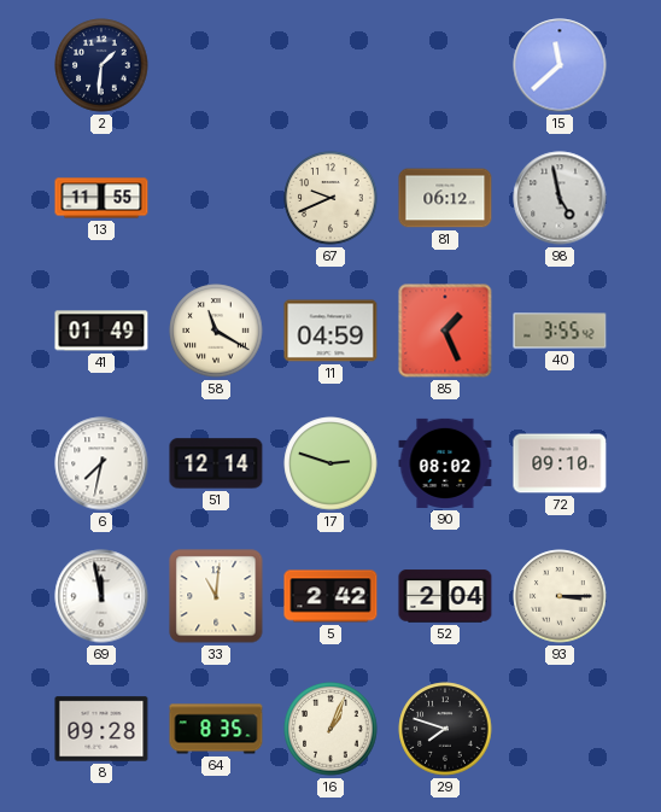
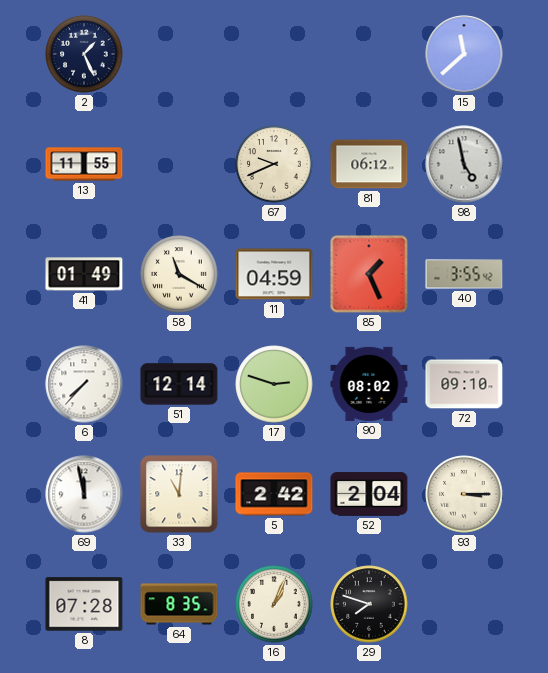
2: 1:31 -> 1:26
6: 7:32 -> 7:37
8: 09:28 -> 07:28
